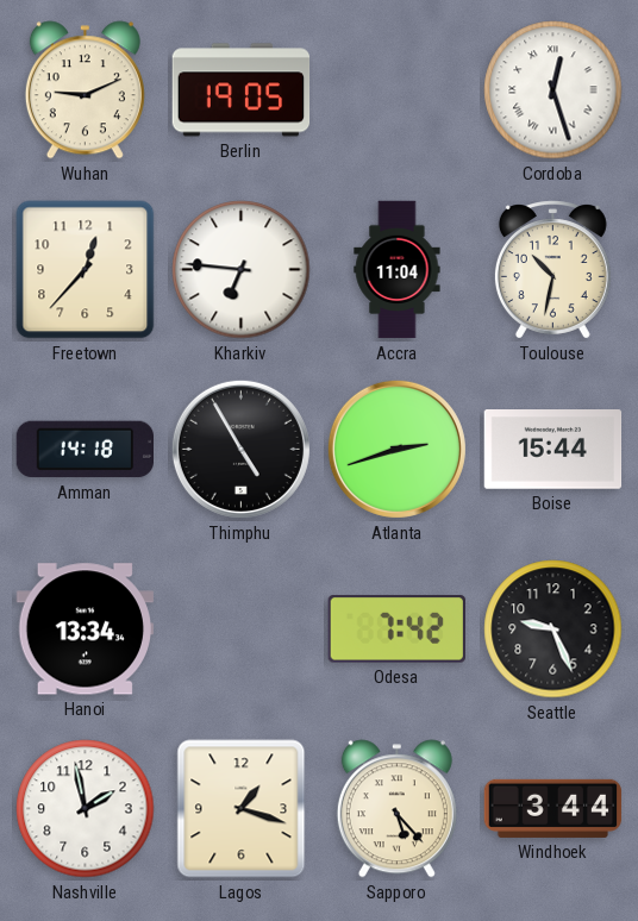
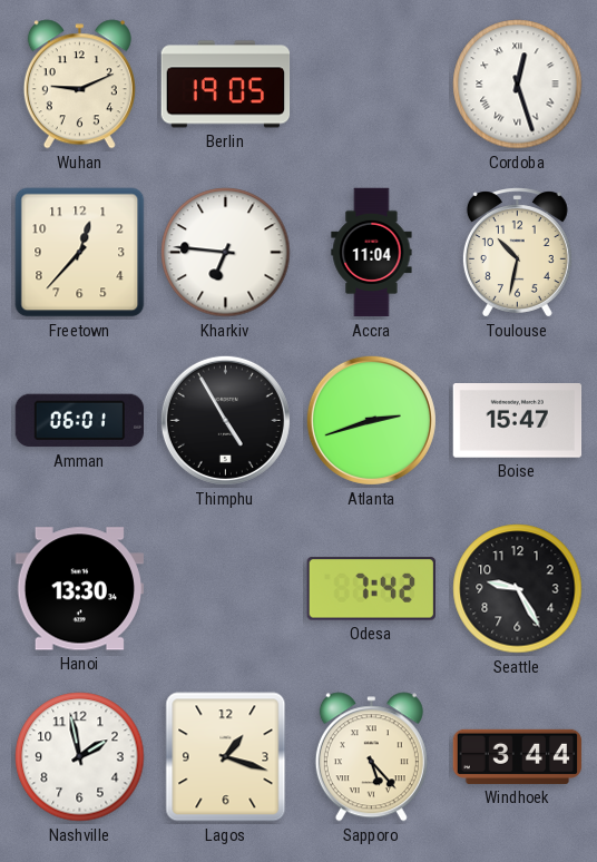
Amman: 14:18 -> 06:01
Boise: 15:44 -> 15:47
Hanoi: 13:34 -> 13:30
Seattle: 9:26 -> 9:25
